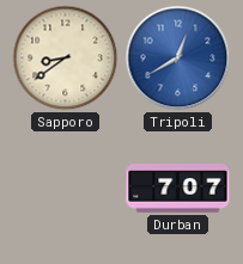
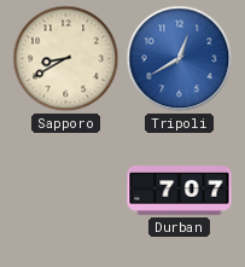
Sapporo: 8:39 -> 8:40
